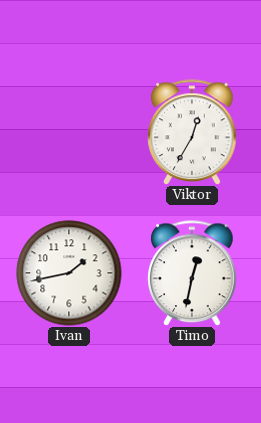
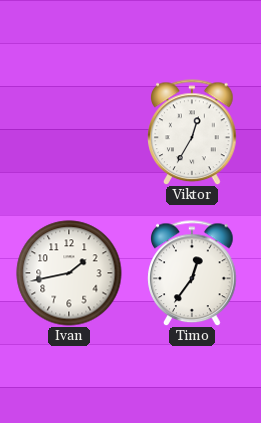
Timo: 12:32 -> 12:36
